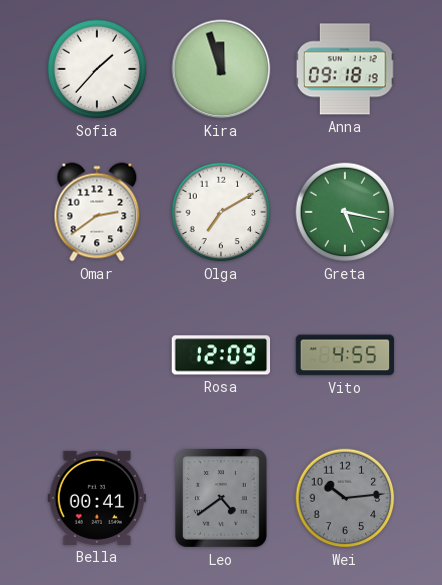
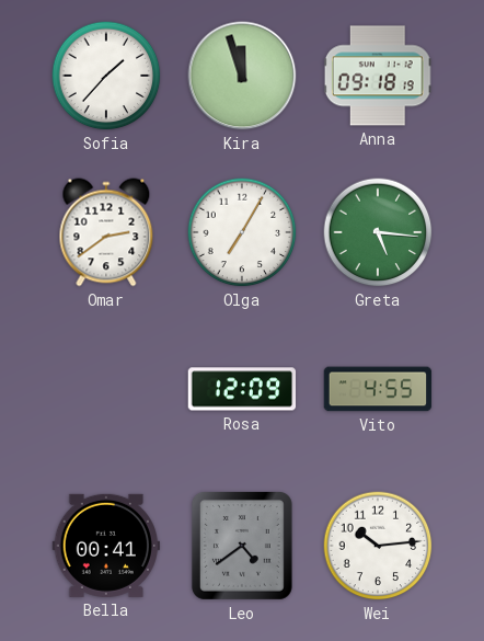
Olga: 7:10 -> 7:05
Greta: 5:17 -> 5:16
Wei dial: grey -> white
